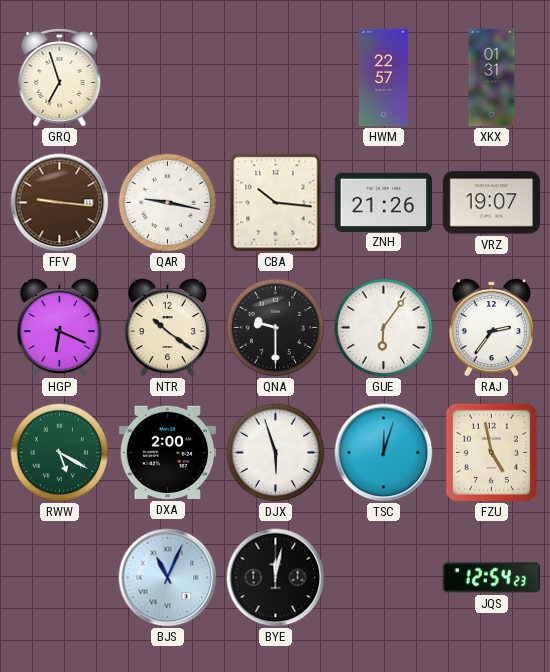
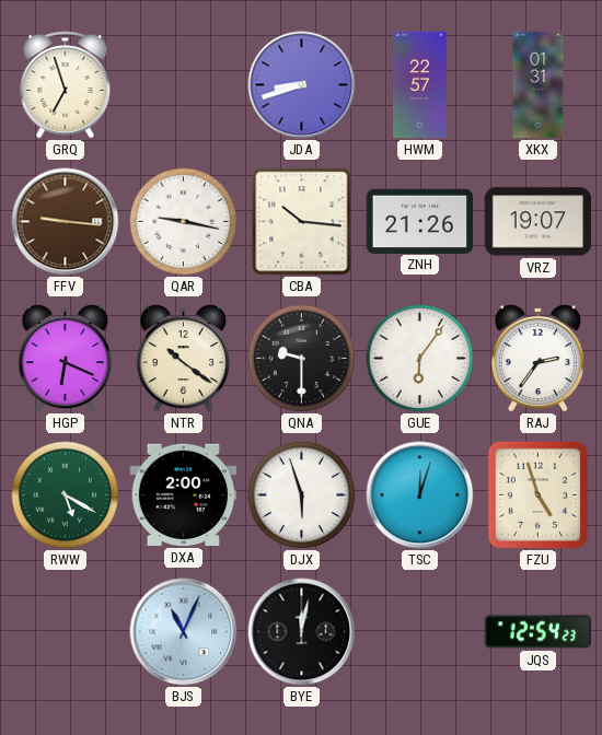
JDA: none -> 8:42
FZU: 4:58 -> 4:57
